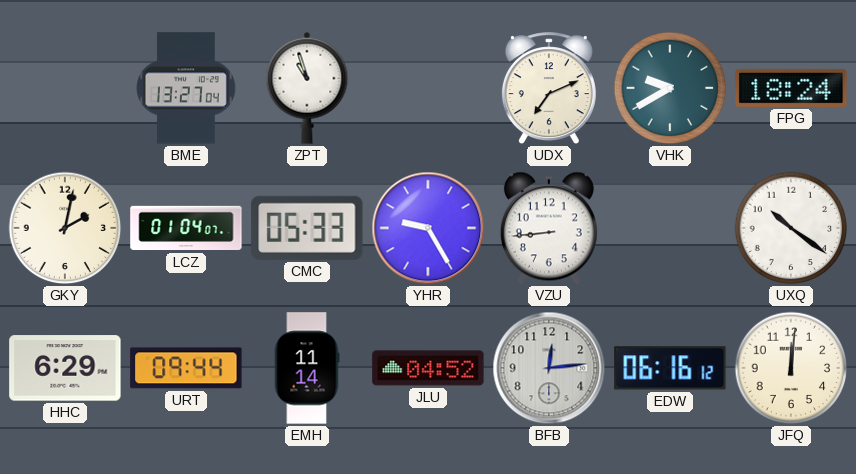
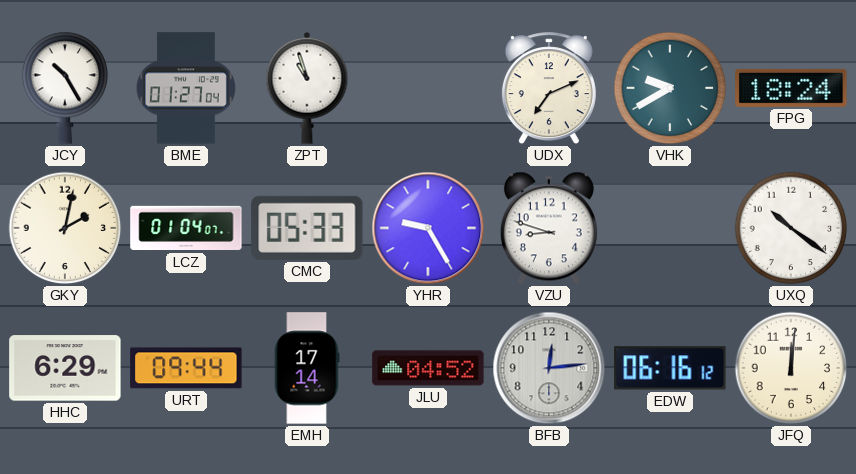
JCY: none -> 10:25
BME: 13:27 -> 01:27
VZU: 8:44 -> 8:48
EMH: 11:14 -> 17:14
